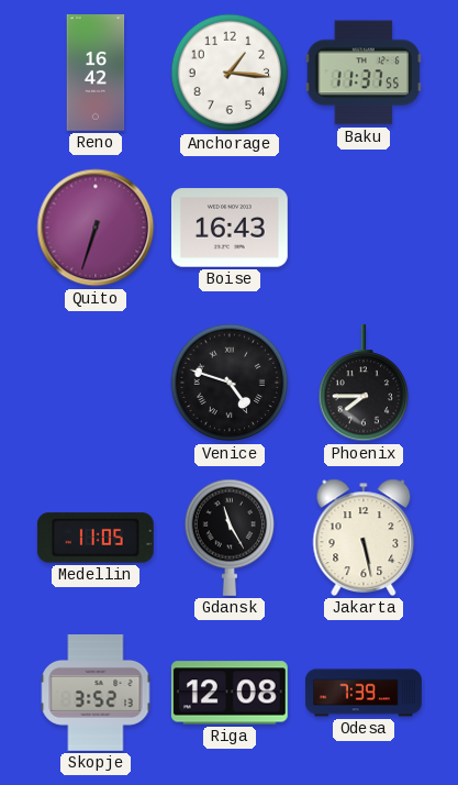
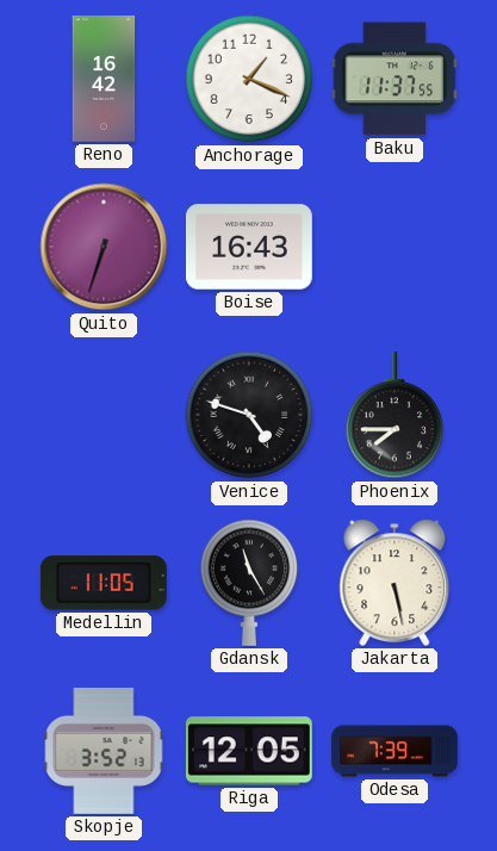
Anchorage: 1:16 -> 1:19
Riga: 12:08 -> 12:05
